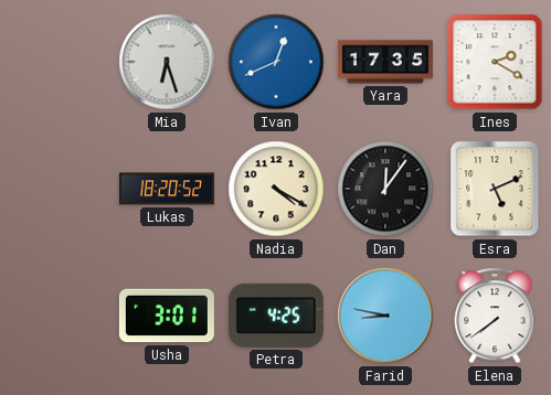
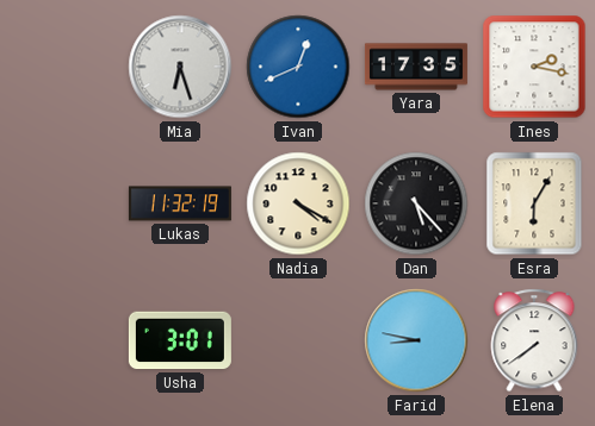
Ines: 2:20 -> 2:17
Lukas: 18:20 -> 11:32
Dan: 12:06 -> 5:23
Esra: 5:11 -> 6:05
Petra: 4:25 -> none
